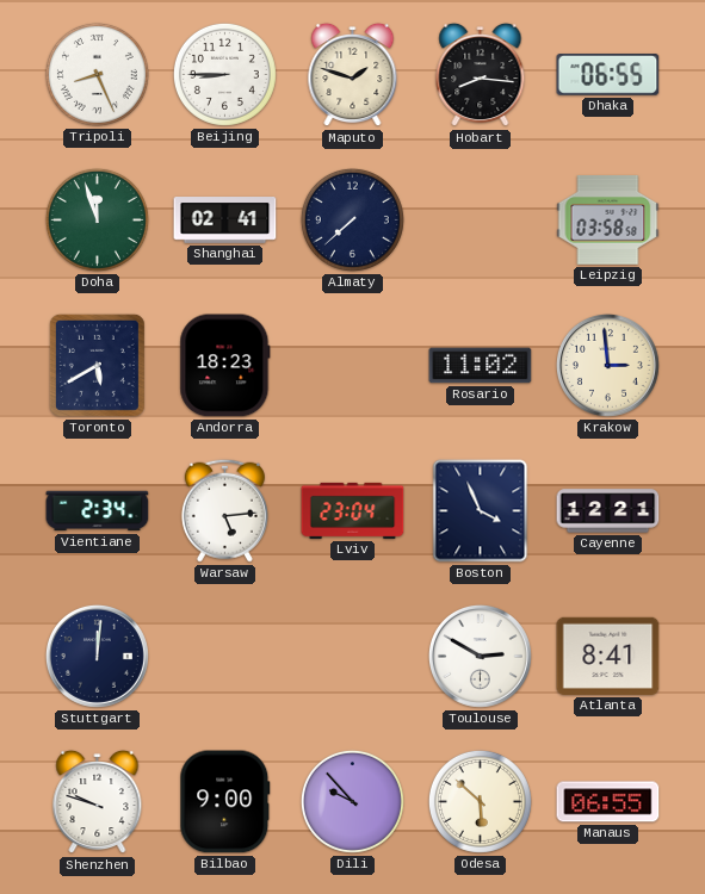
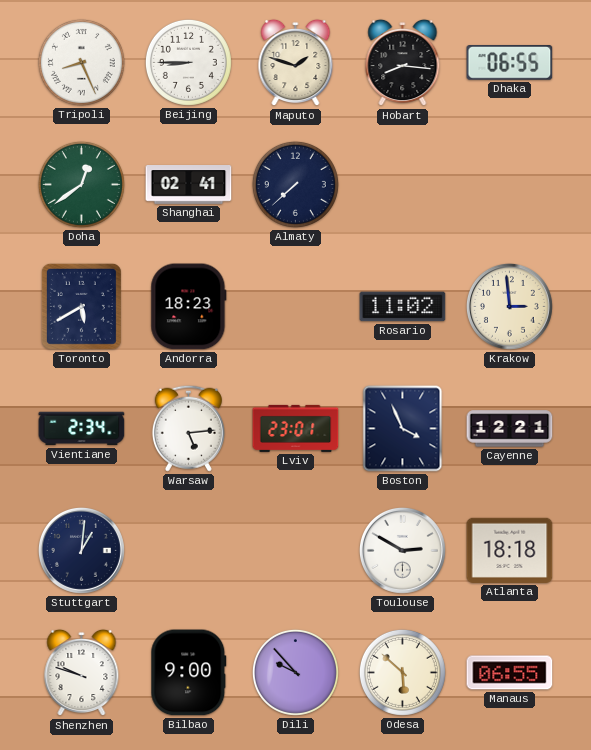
Doha: 11:57 -> 12:39
Leipzig: 03:58 -> none
Lviv: 23:04 -> 23:01
Stuttgart: 12:01 -> 1:01
Atlanta: 8:41 -> 18:18
